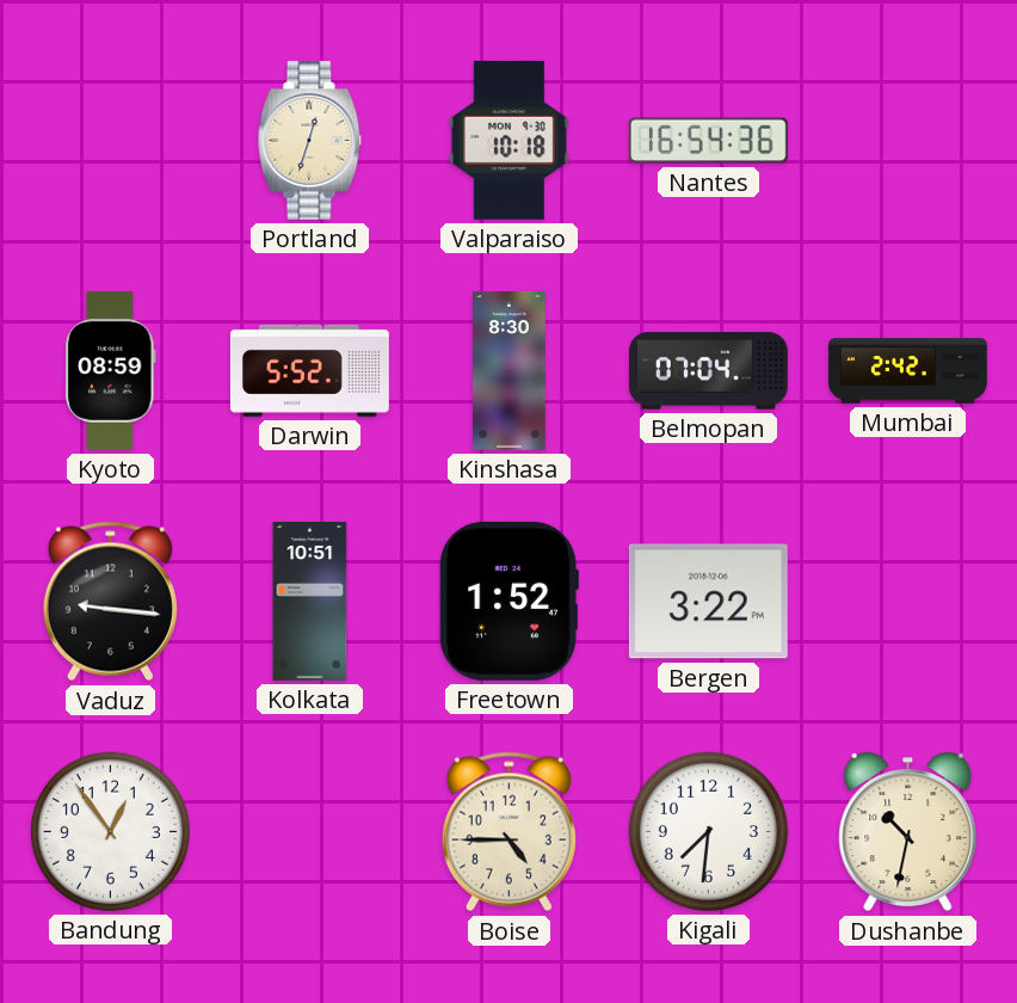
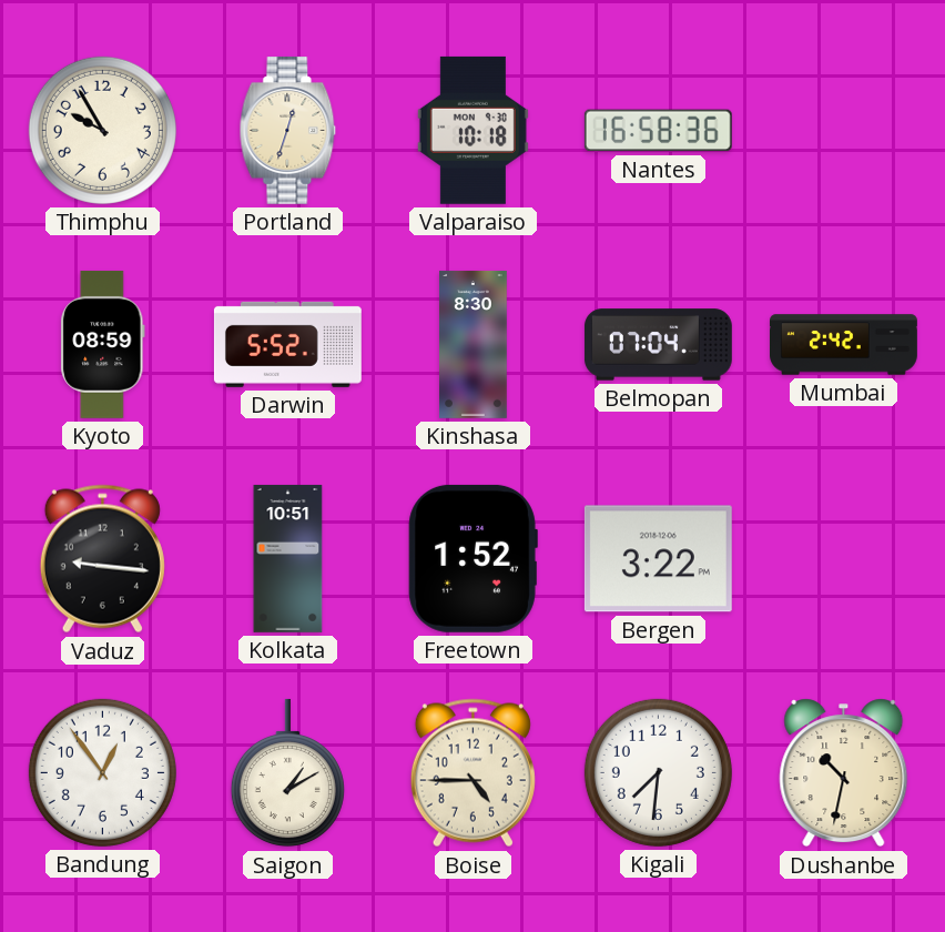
Thimphu: none -> 9:55
Nantes: 16:54 -> 16:58
Saigon: none -> 1:10
